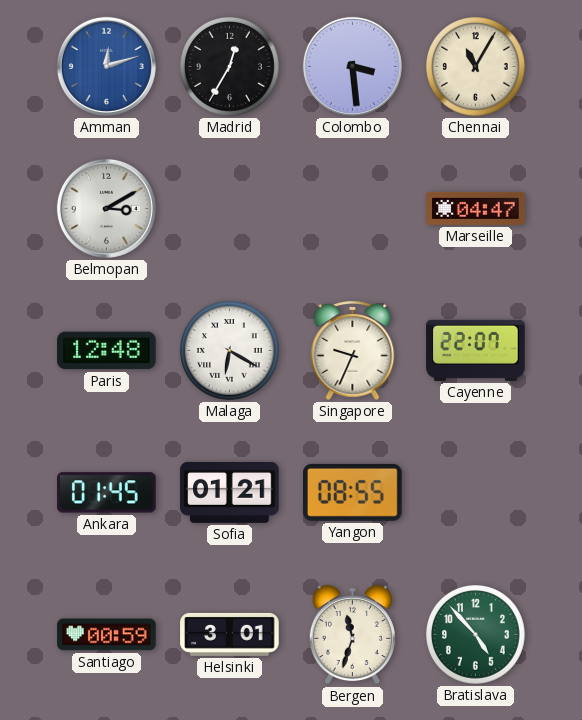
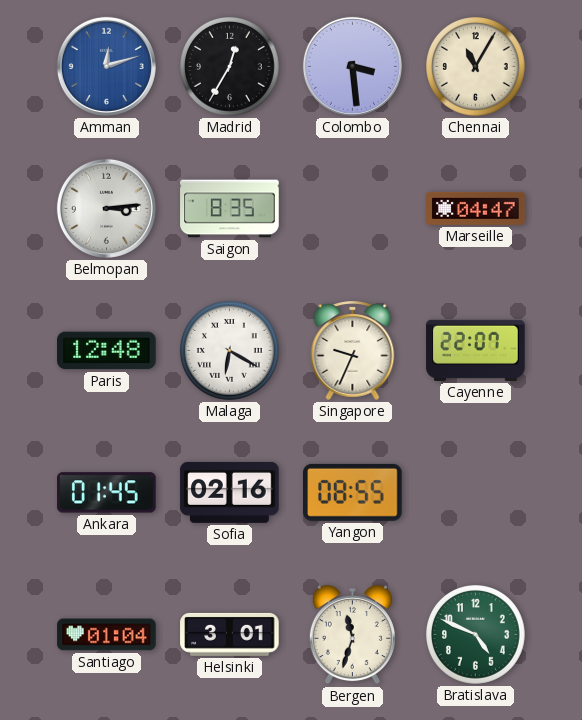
Belmopan: 3:10 -> 3:14
Saigon: none -> 8:35
Sofia: 01:21 -> 02:16
Santiago: 00:59 -> 01:04
Bratislava: 4:53 -> 4:49
